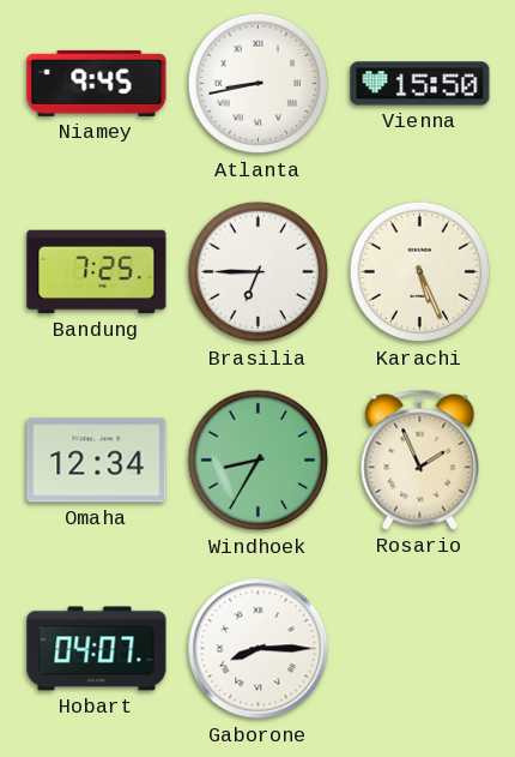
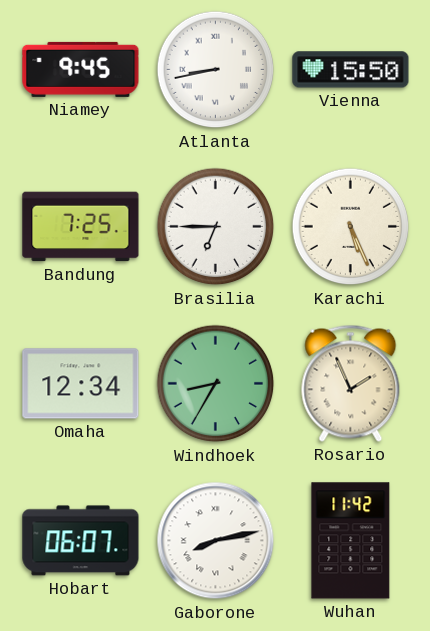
Hobart: 04:07 -> 06:07
Gaborone: 8:15 -> 8:13
Wuhan: none -> 11:42
